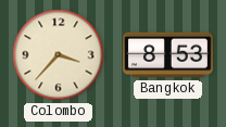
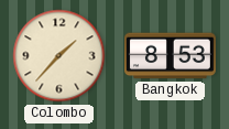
Colombo: 3:37 -> 1:37
